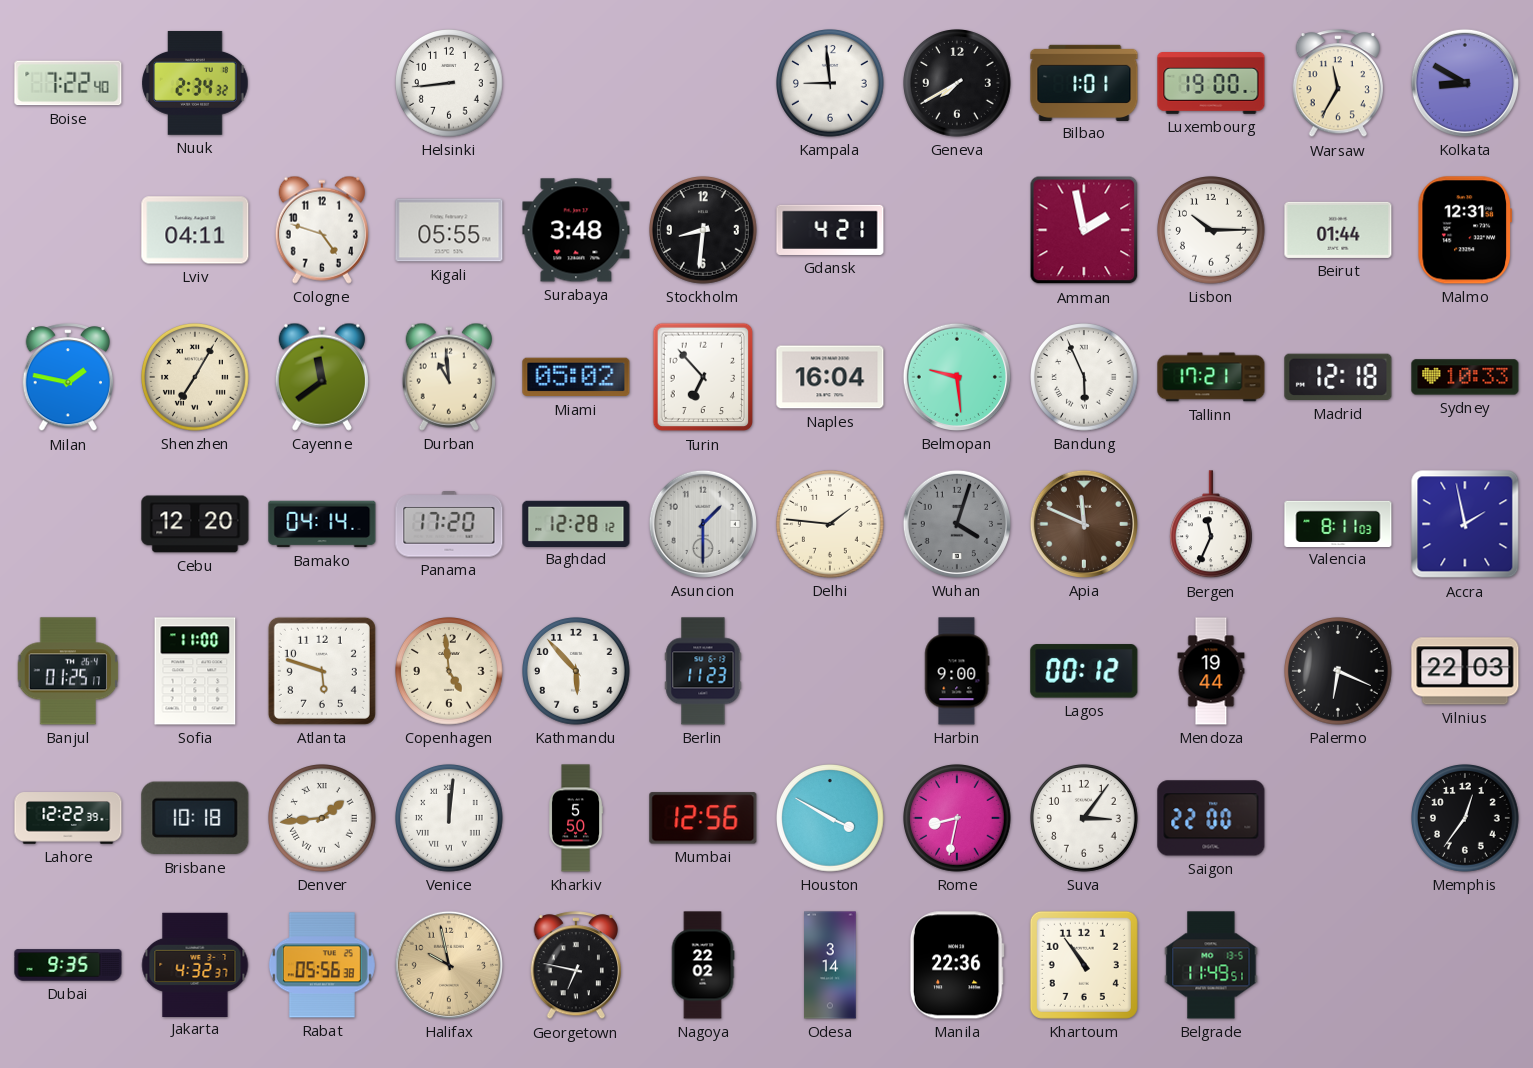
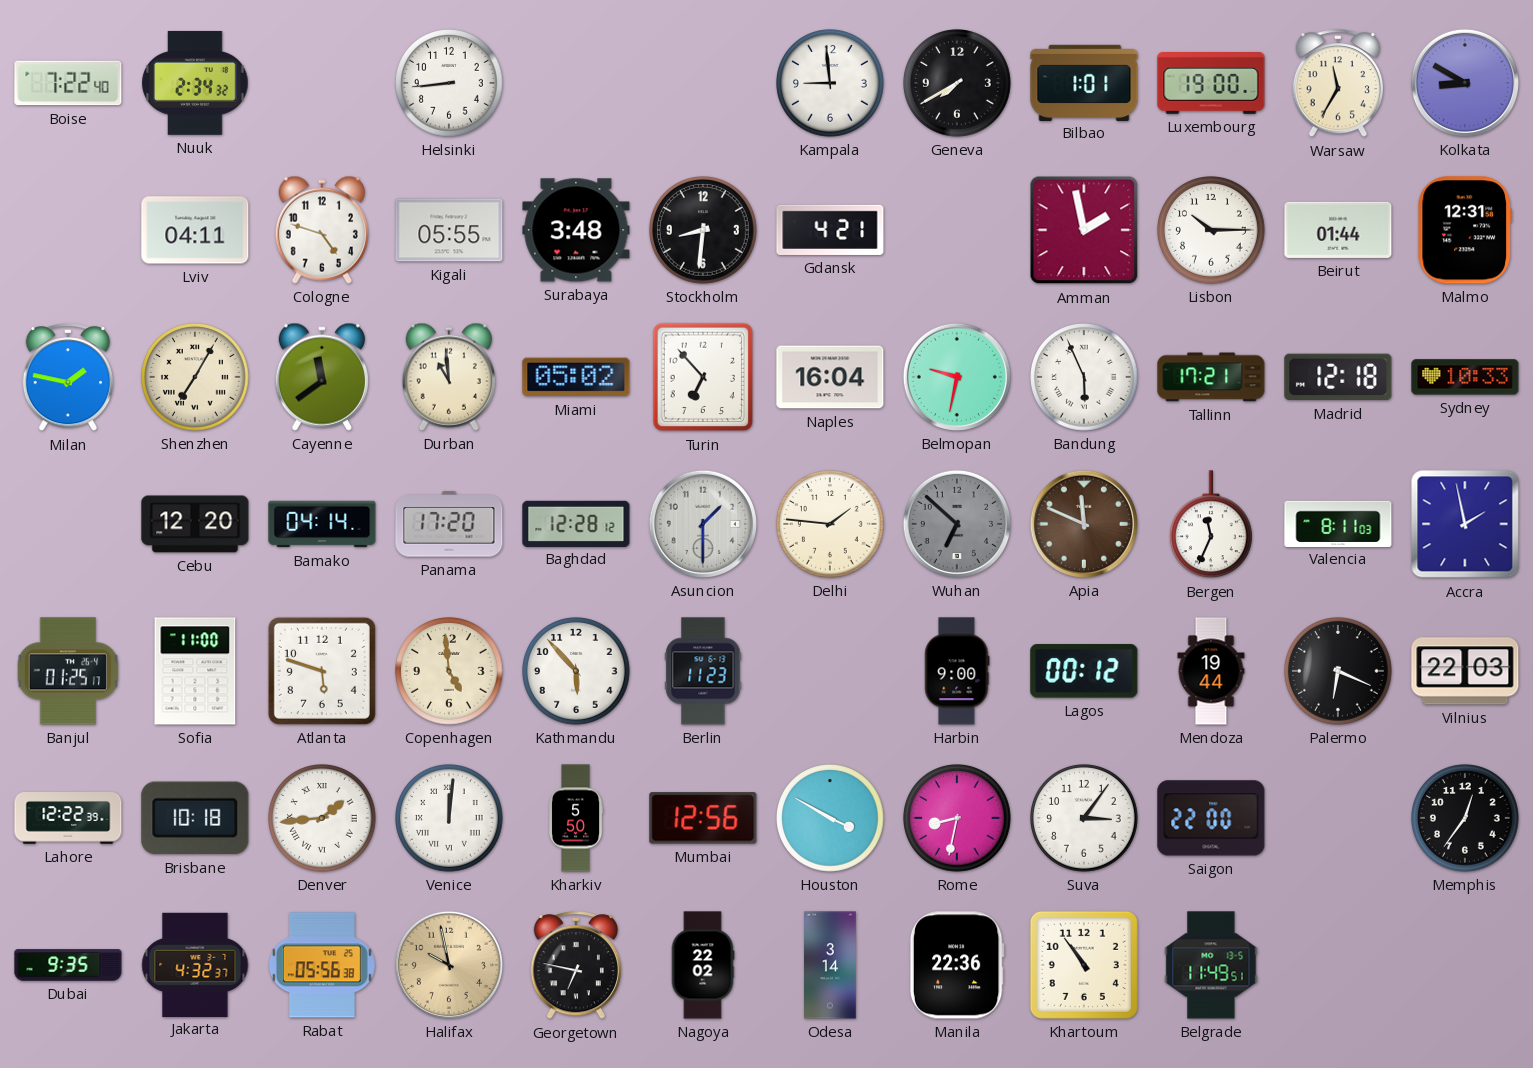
Belmopan: 9:29 -> 9:32
Wuhan: 4:03 -> 6:52
